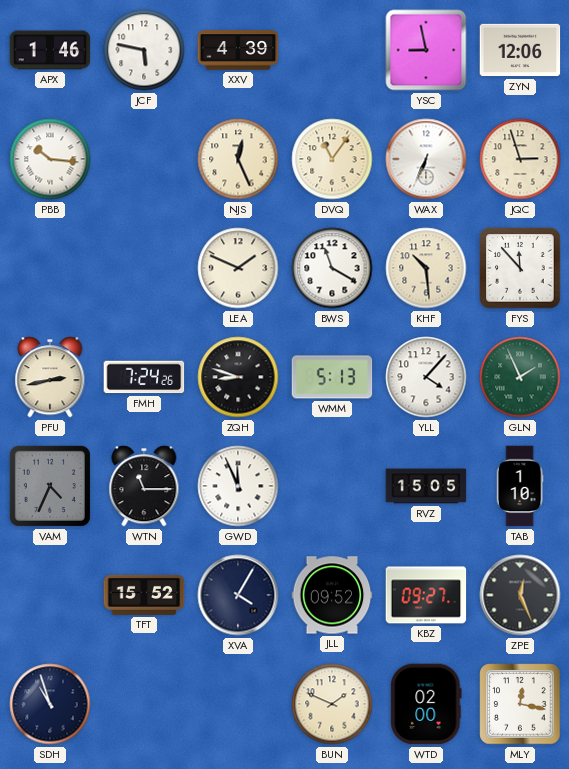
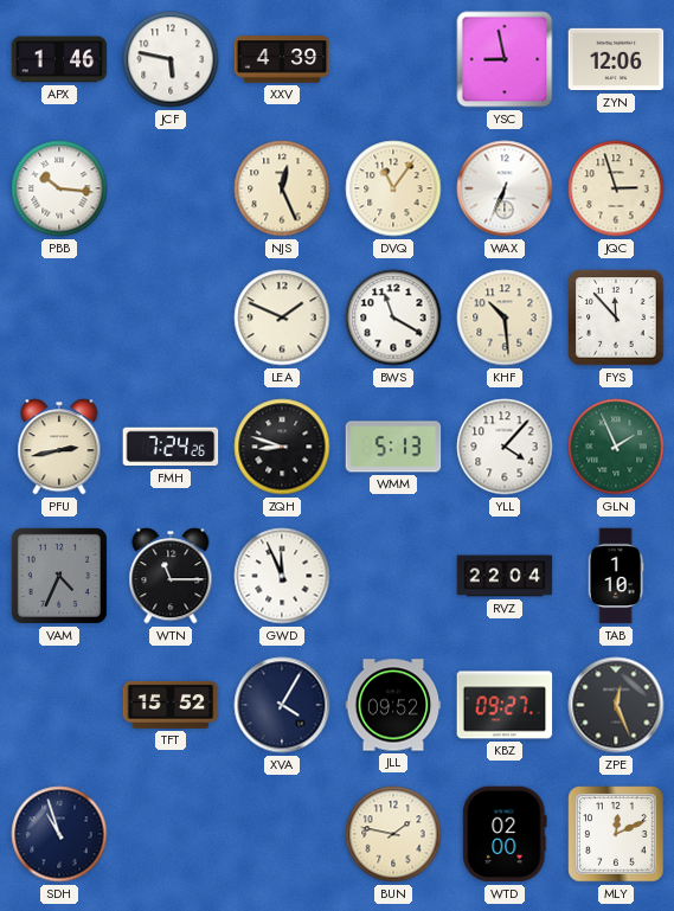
RVZ: 15:05 -> 22:04
BUN: 1:49 -> 1:47
MLY: 12:17 -> 12:11
